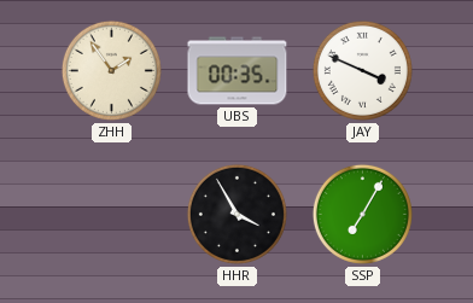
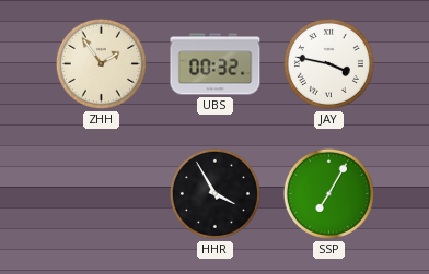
UBS: 00:35 -> 00:32
JAY: 3:49 -> 3:47
